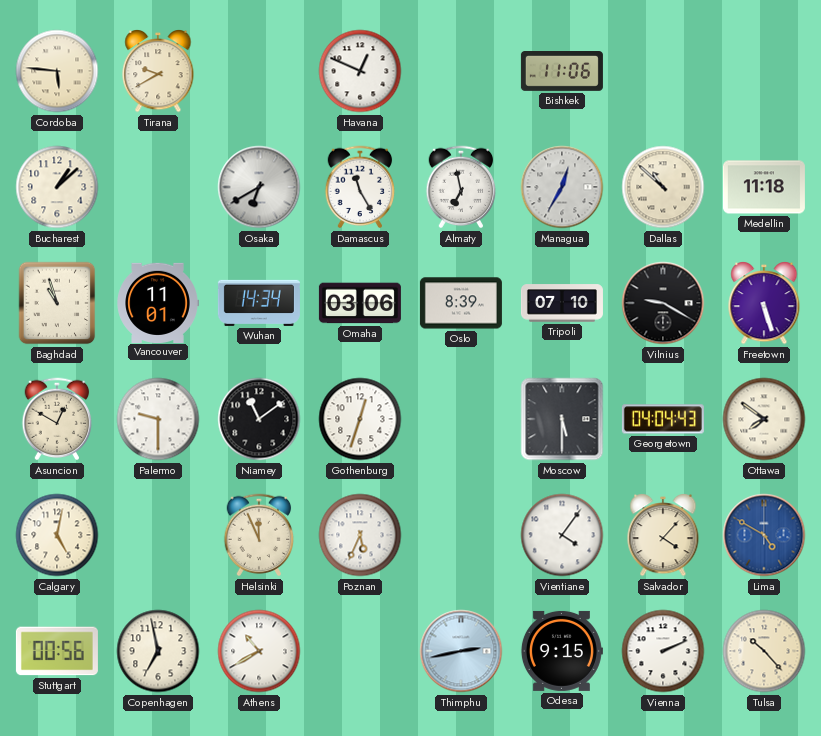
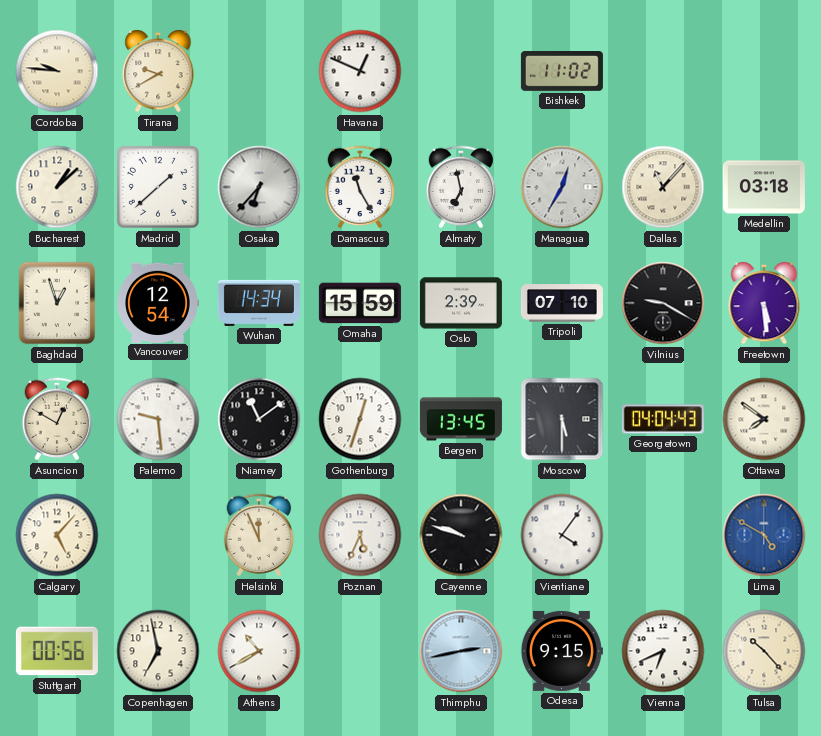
Cordoba: 5:46 -> 9:46
Bishkek: 11:06 -> 11:02
Madrid: none -> 1:38
Osaka: 6:40 -> 6:37
Dallas: 10:52 -> 11:07
Medellin: 11:18 -> 03:18
Baghdad: 10:57 -> 12:57
Vancouver: 11:01 -> 12:54
Omaha: 03:06 -> 15:59
Oslo: 8:39 -> 2:39
Freetown: 5:27 -> 5:29
Palermo: 9:30 -> 9:29
Bergen: none -> 13:45
Calgary: 5:02 -> 5:07
Cayenne: none -> 9:48
Salvador: 4:07 -> none
Vienna: 2:11 -> 6:41
